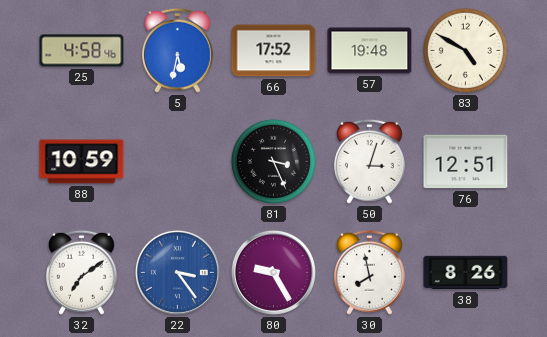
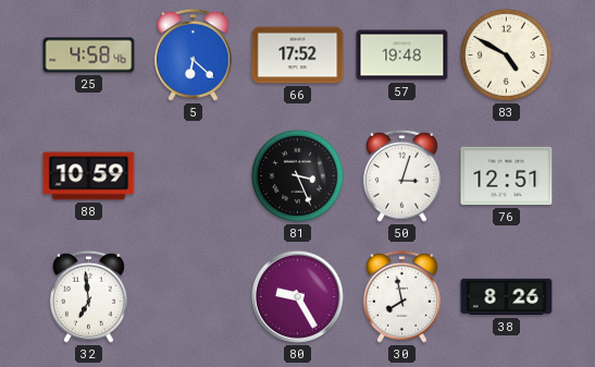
5: 5:32 -> 6:22
32: 7:09 -> 6:59
22: 3:24 -> none
